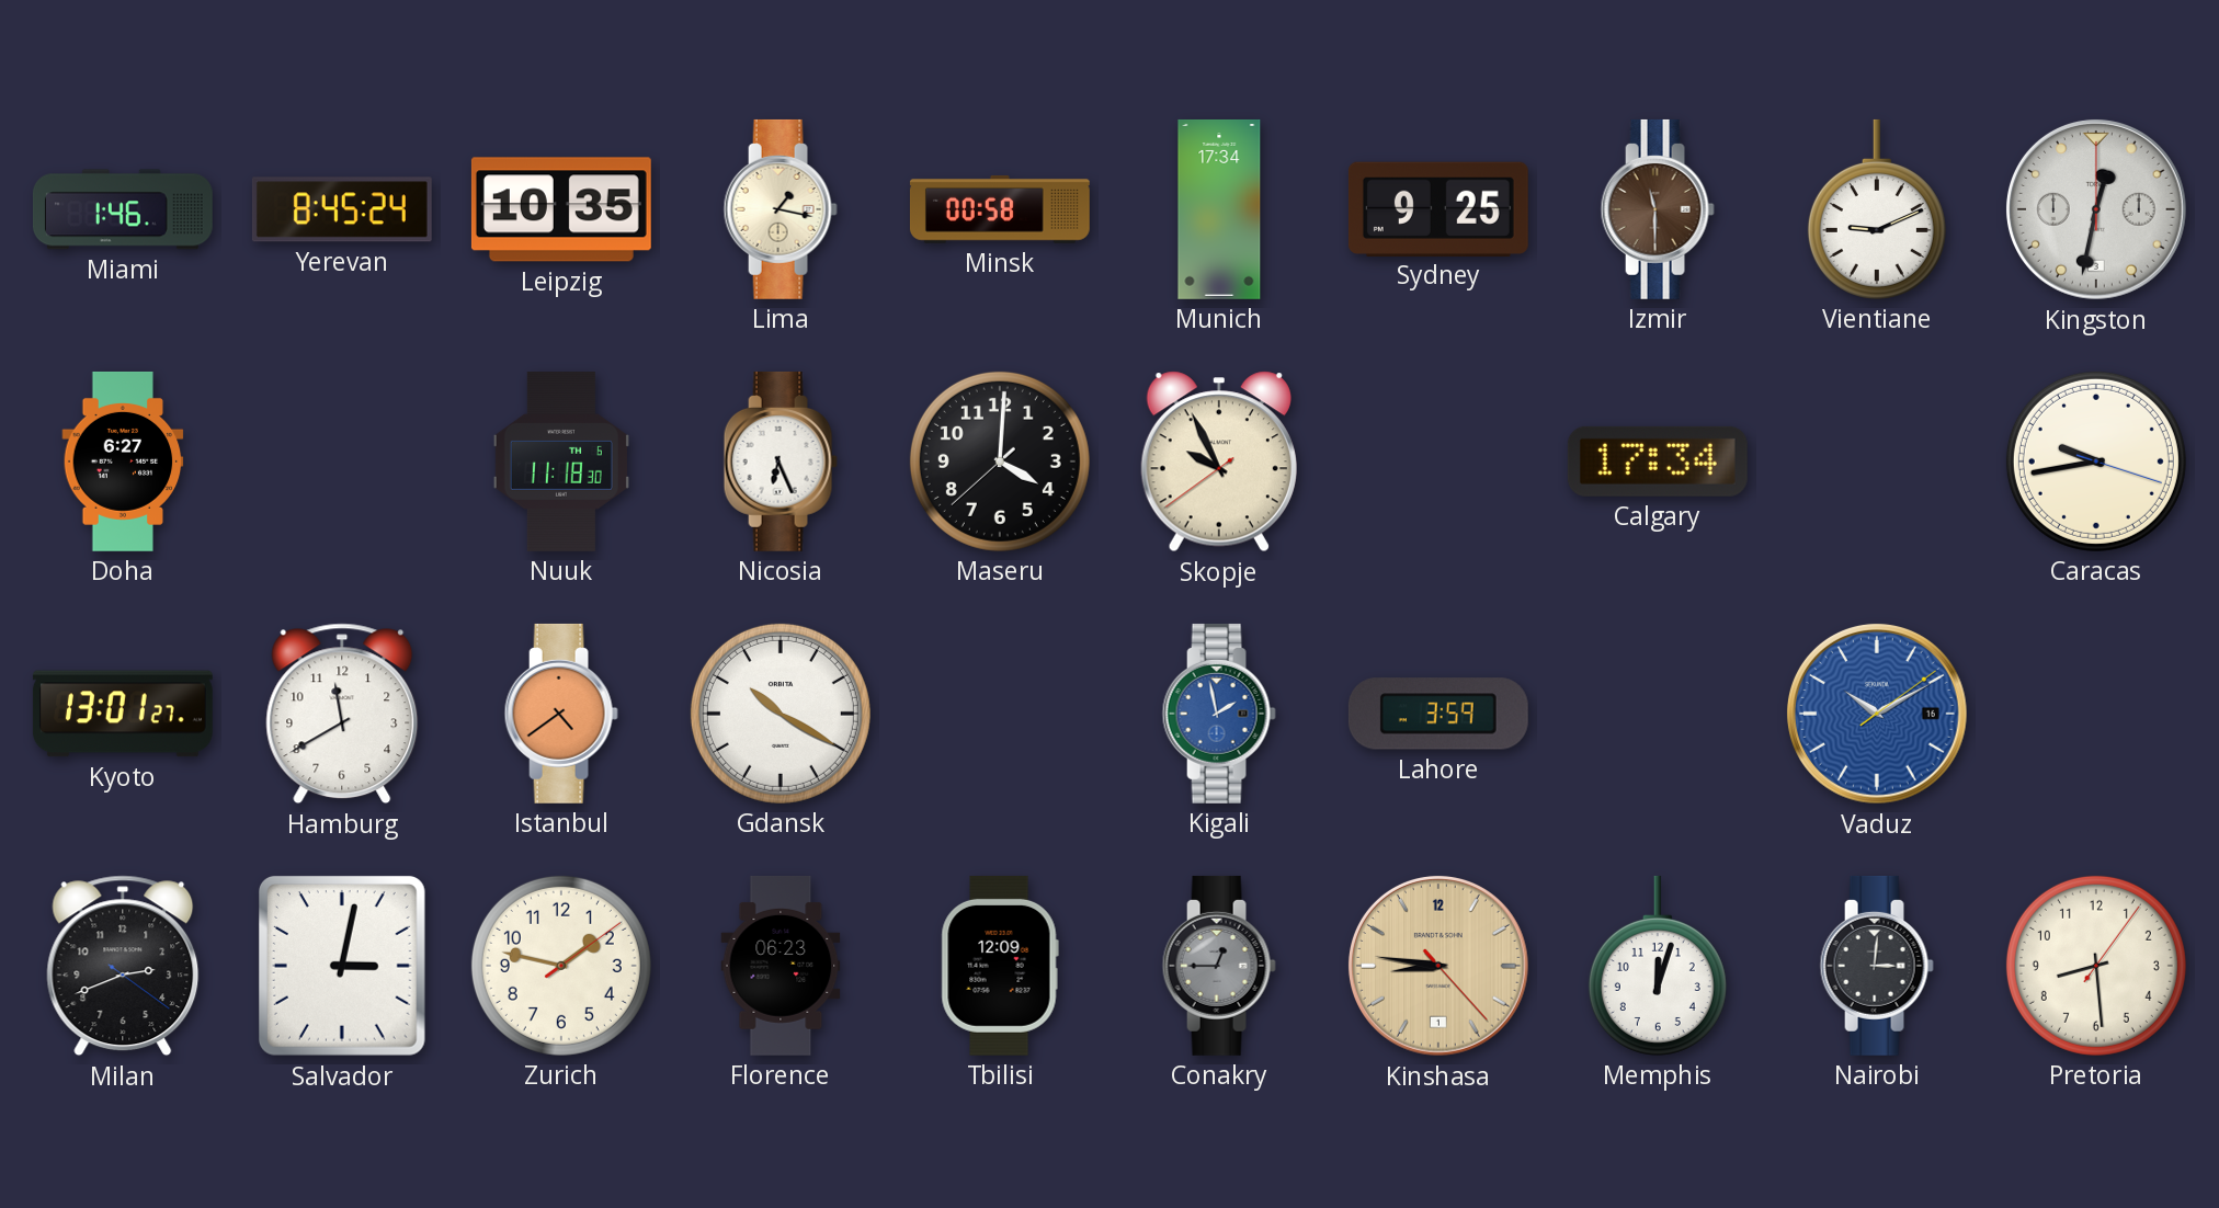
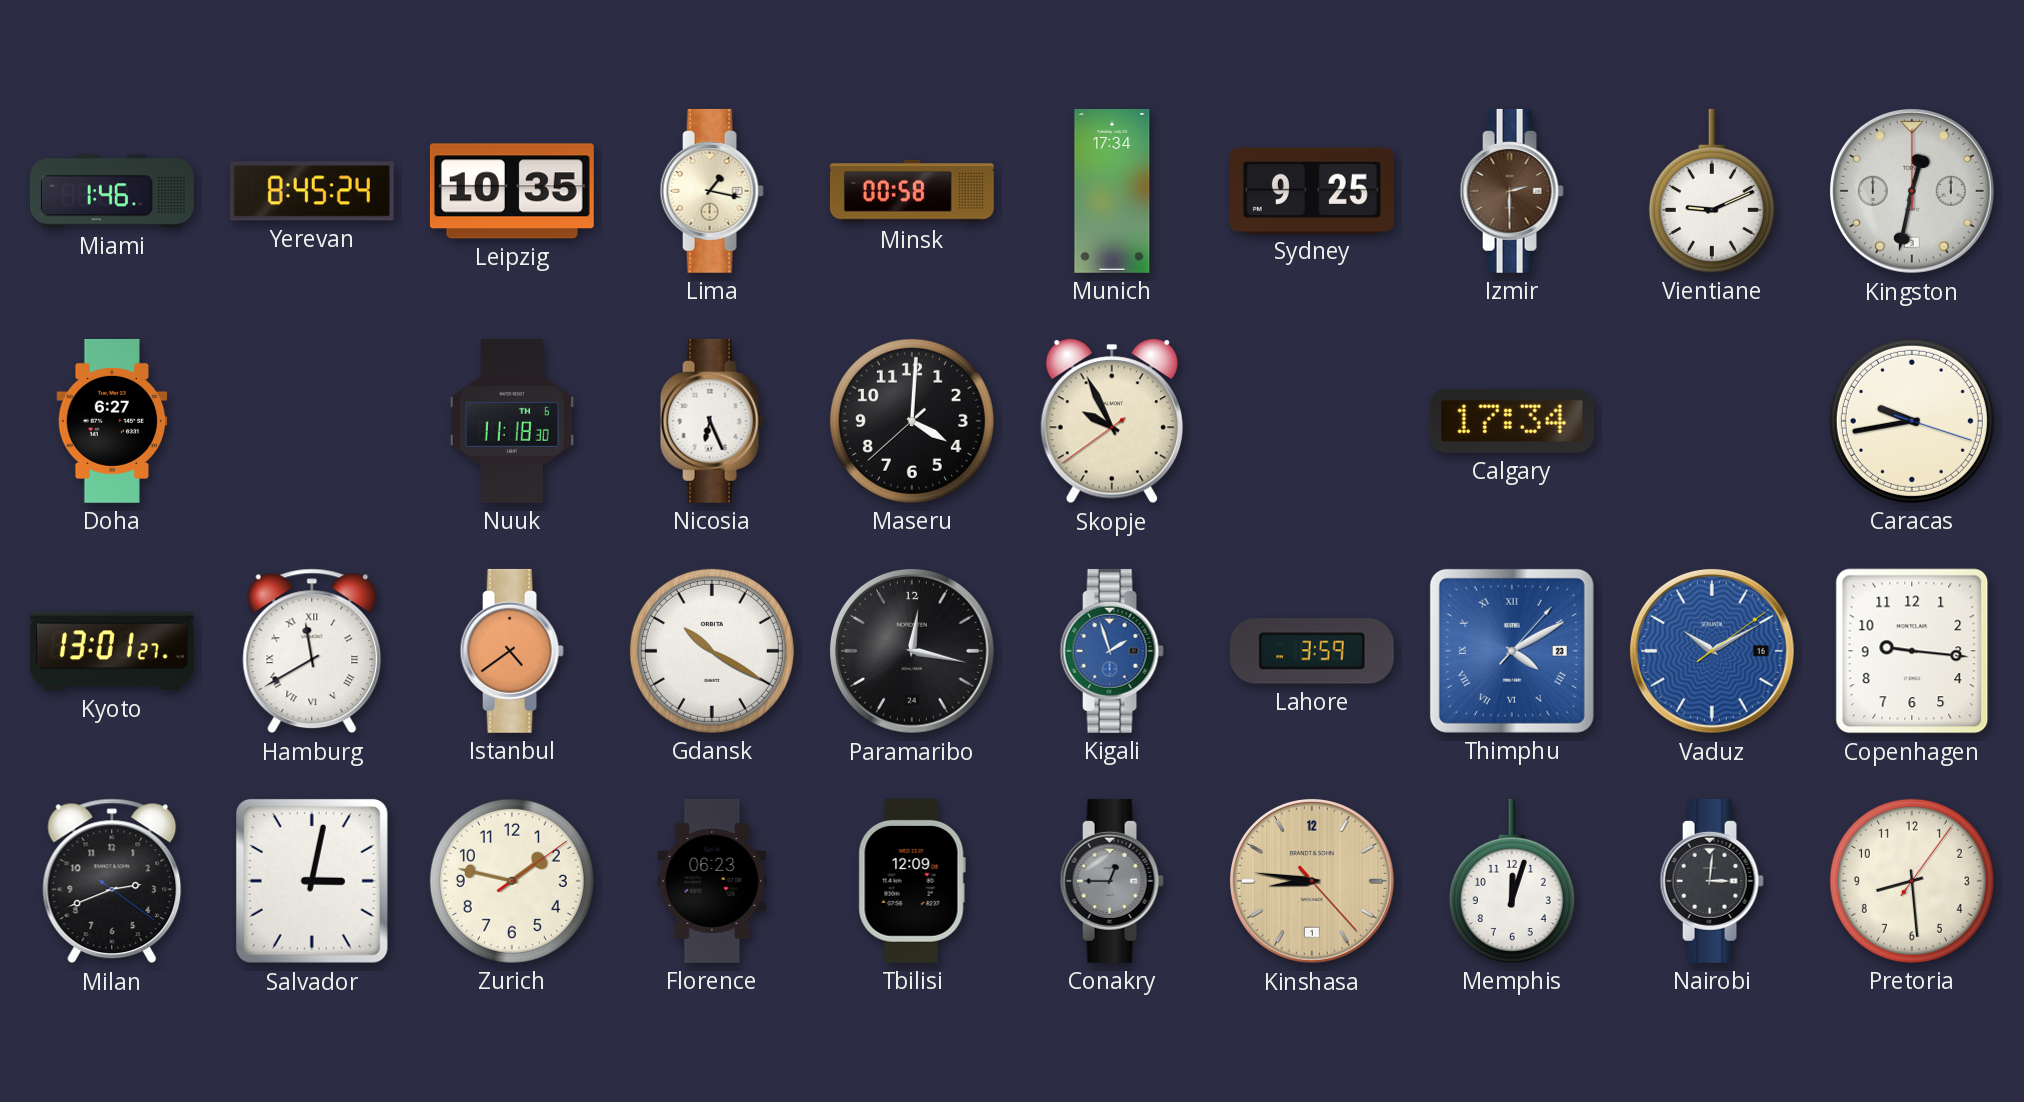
Izmir: 11:30 -> 2:30
Hamburg numerals: Arabic -> Roman
Paramaribo: none -> 12:17
Kigali: 1:58 -> 1:57
Thimphu: none -> 4:10
Copenhagen: none -> 9:16
